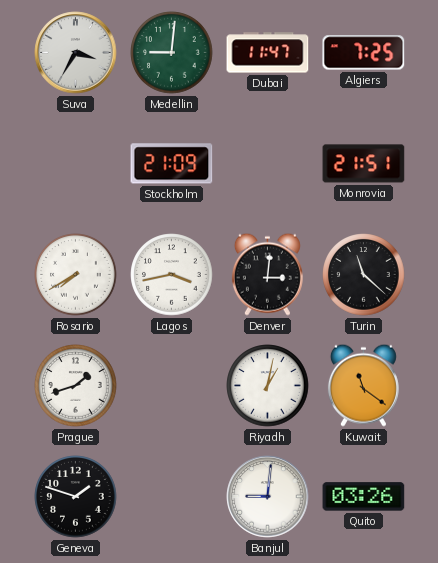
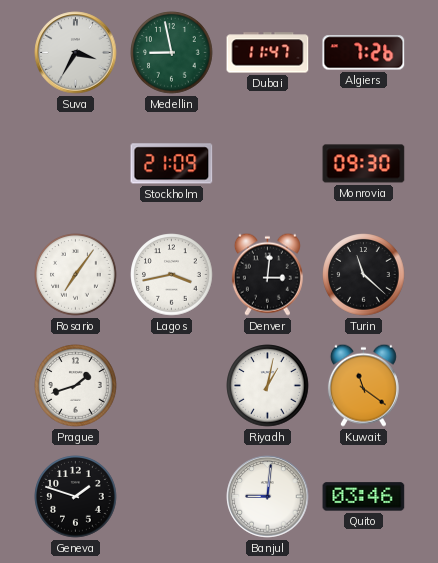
Medellin: 9:01 -> 8:58
Algiers: 7:25 -> 7:26
Monrovia: 21:51 -> 09:30
Rosario: 7:40 -> 7:06
Quito: 03:26 -> 03:46
